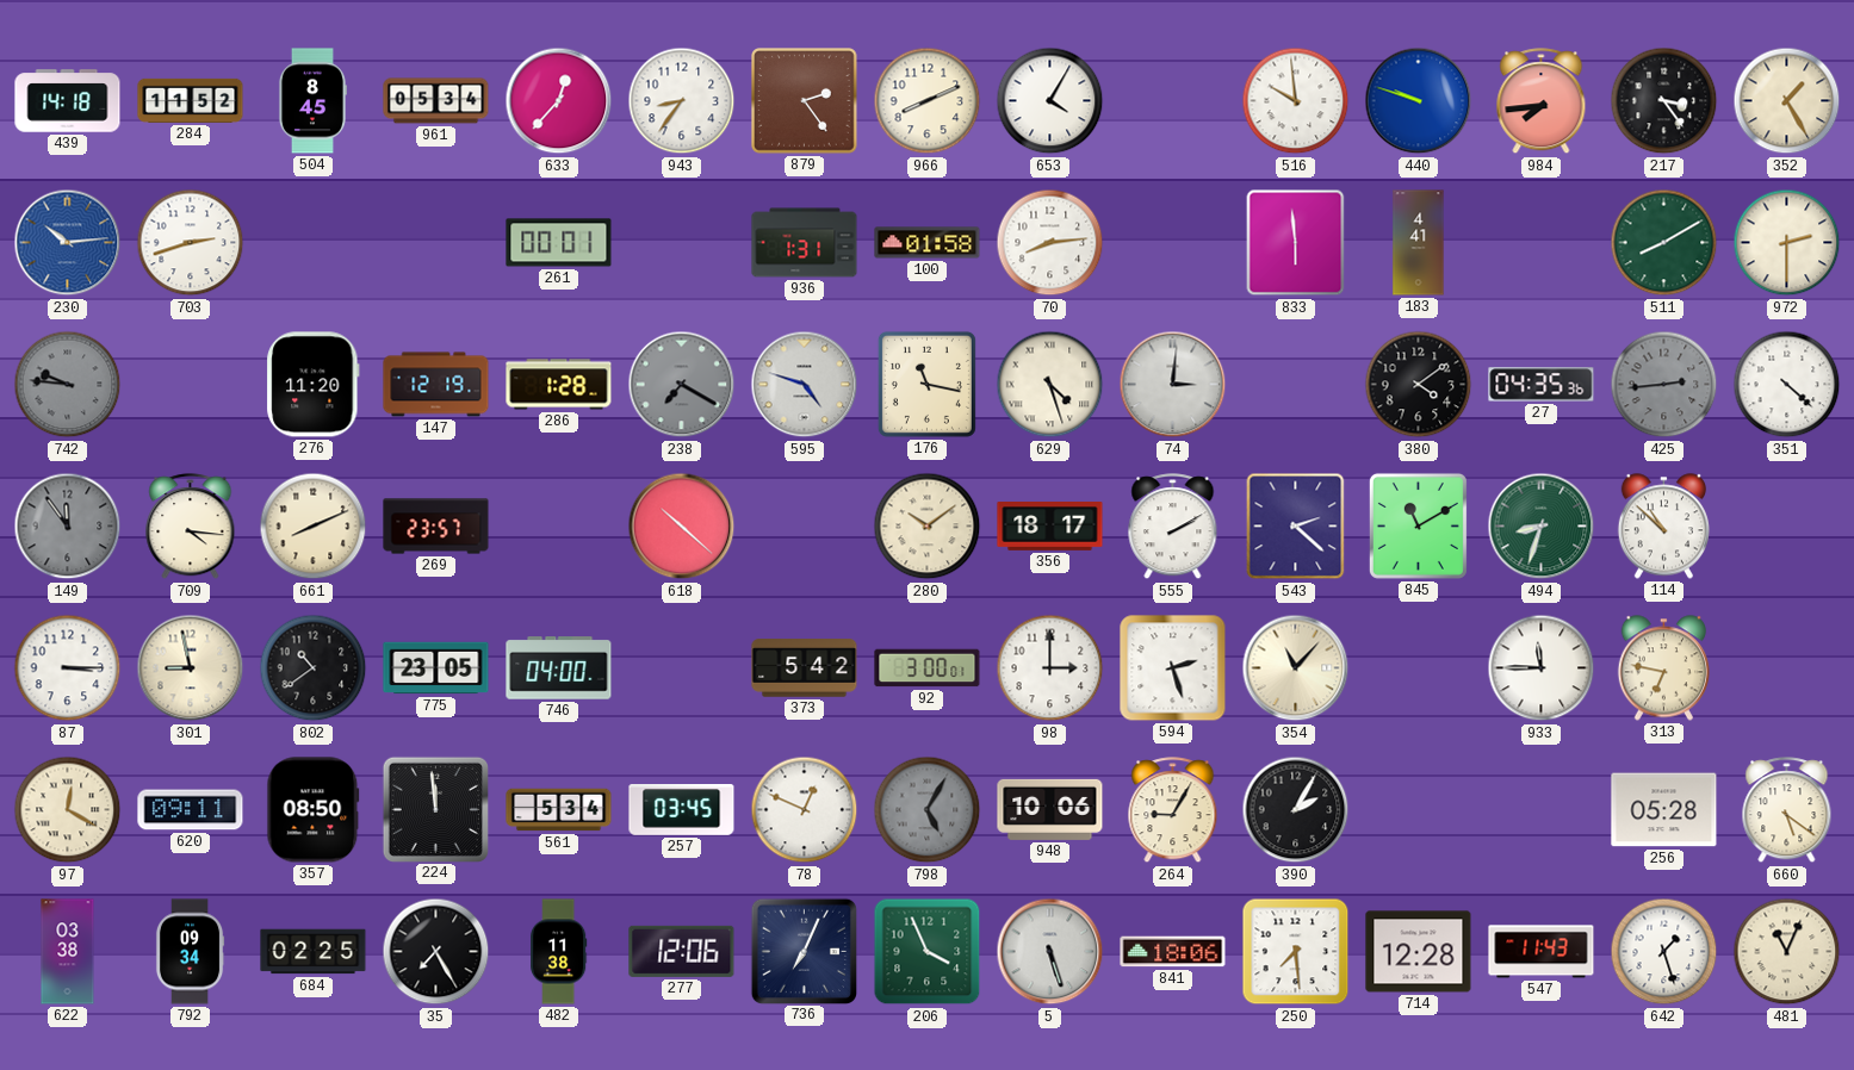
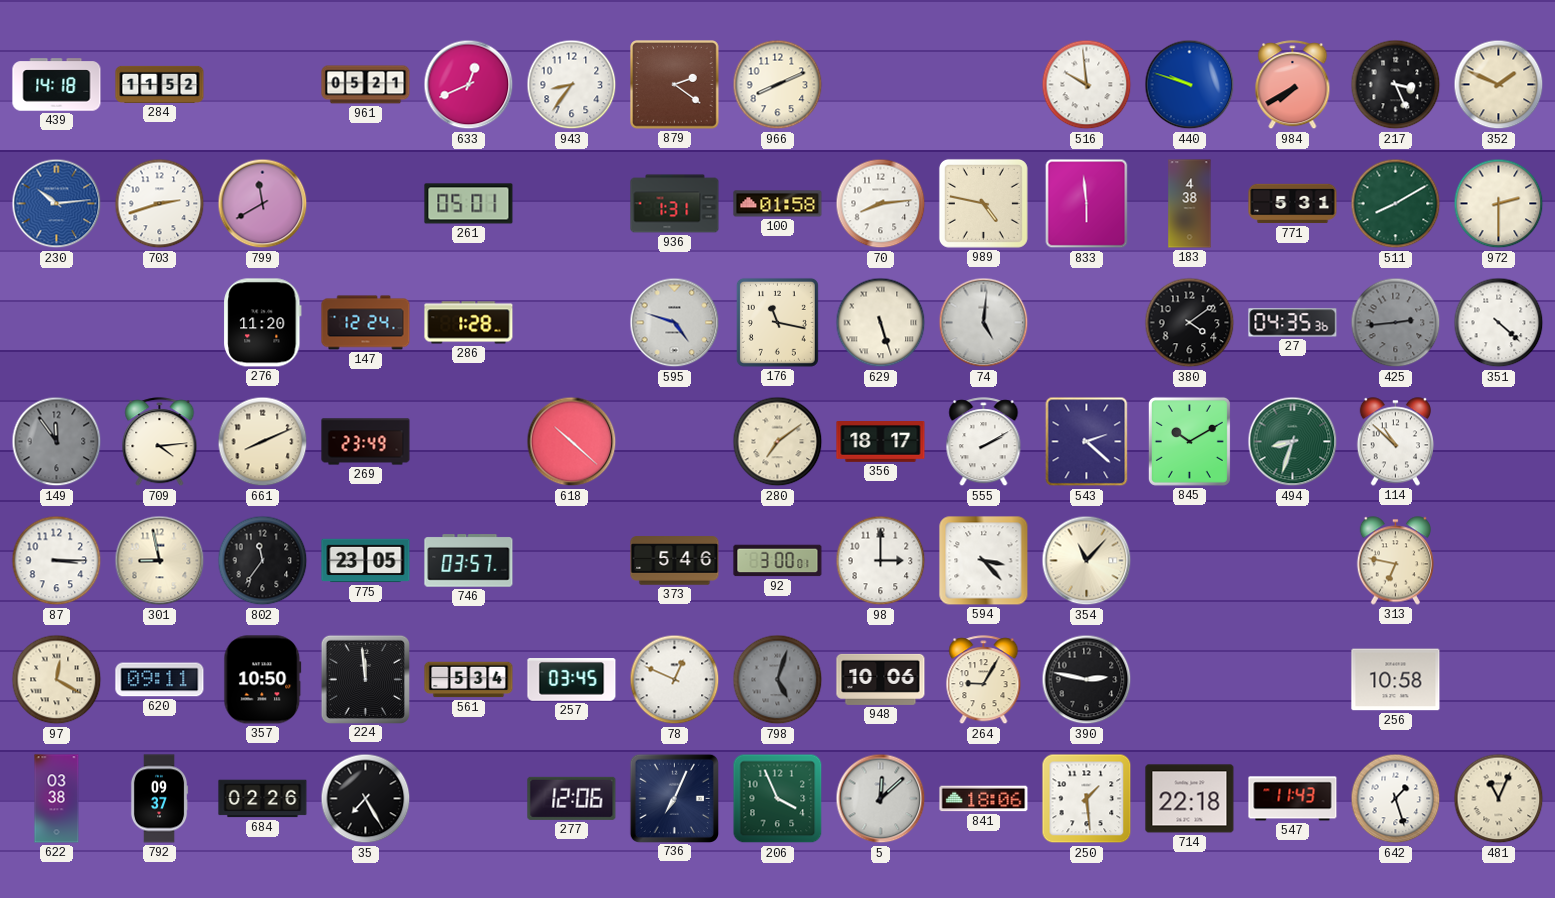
504: 8:45 -> none
961: 05:34 -> 05:21
633: 12:37 -> 12:41
879: 2:24 -> 2:21
653: 4:05 -> none
984: 7:44 -> 7:40
217: 3:24 -> 3:26
352: 1:25 -> 1:49
799: none -> 11:40
261: 00:01 -> 05:01
989: none -> 4:47
183: 4:41 -> 4:38
771: none -> 5:31
742: 9:46 -> none
147: 12:19 -> 12:24
238: 7:20 -> none
629: 4:27 -> 5:27
74: 3:01 -> 5:01
709: 4:16 -> 4:14
269: 23:57 -> 23:49
280: 10:09 -> 7:09
845: 11:10 -> 10:10
802: 10:39 -> 11:36
746: 04:00 -> 03:57
373: 5:42 -> 5:46
594: 2:27 -> 3:23
933: 11:45 -> none
357: 08:50 -> 10:50
798: 5:05 -> 5:03
390: 2:05 -> 2:47
256: 05:28 -> 10:58
660: 5:21 -> none
792: 09:34 -> 09:37
684: 02:25 -> 02:26
482: 11:38 -> none
5: 5:27 -> 12:08
250: 7:29 -> 1:29
714: 12:28 -> 22:18
